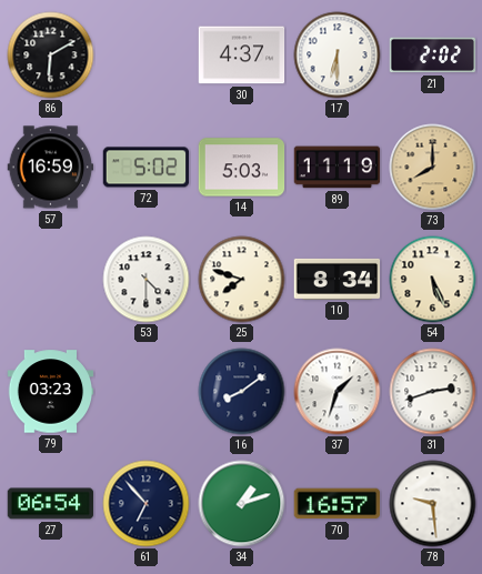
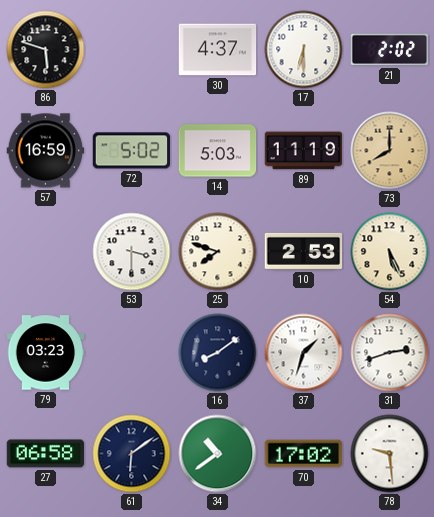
86: 6:10 -> 5:48
53: 4:30 -> 3:30
10: 8:34 -> 2:53
27: 06:54 -> 06:58
61: 6:53 -> 6:09
34: 1:12 -> 10:39
70: 16:57 -> 17:02
